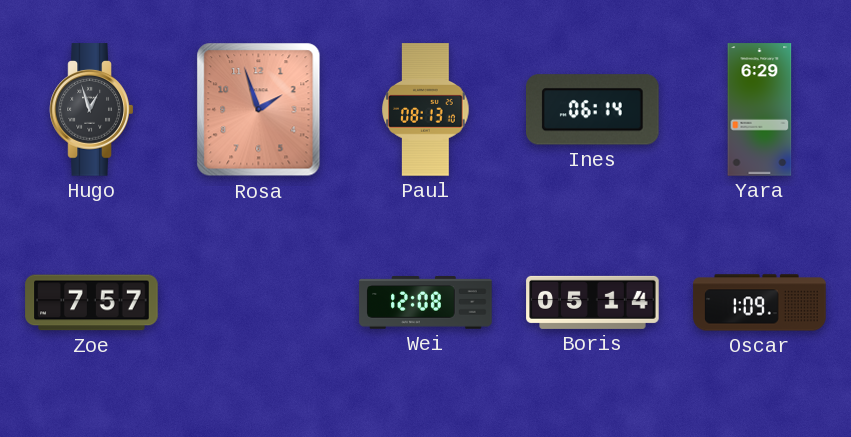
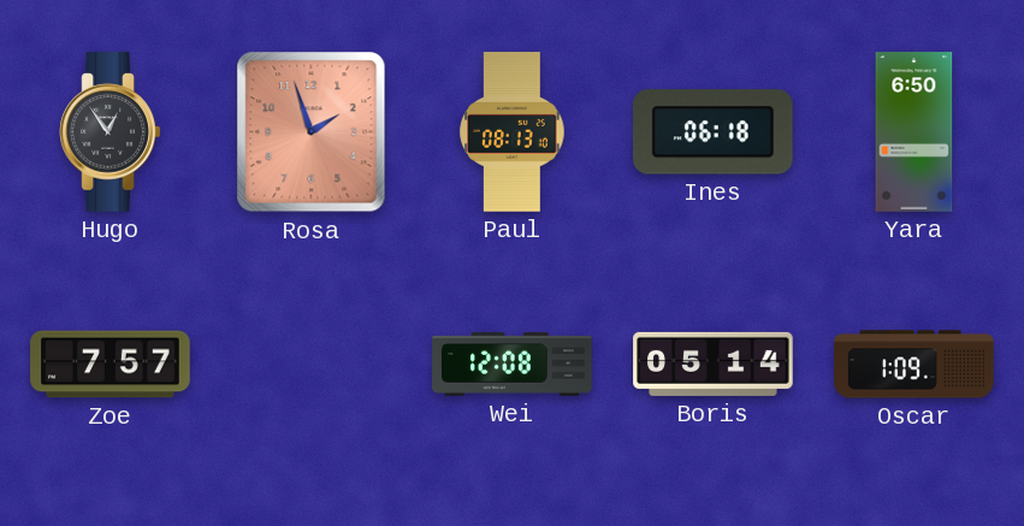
Hugo: 12:57 -> 12:54
Ines: 06:14 -> 06:18
Yara: 6:29 -> 6:50
